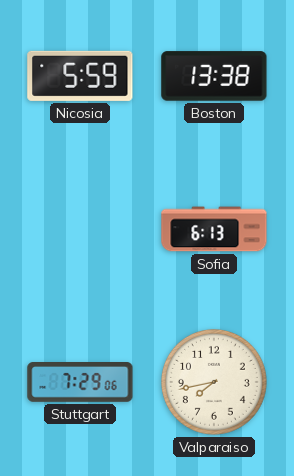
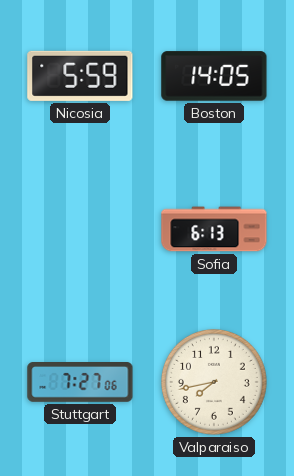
Boston: 13:38 -> 14:05
Stuttgart: 7:29 -> 7:27
